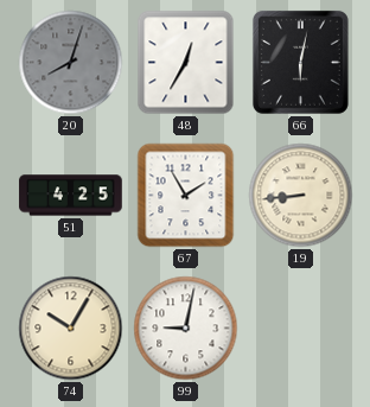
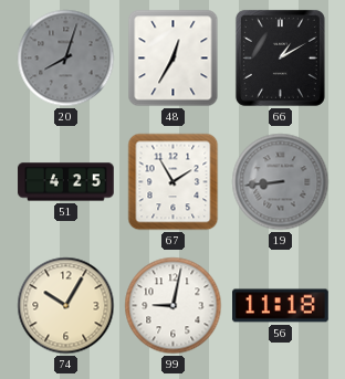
66: 6:02 -> 1:10
19 dial: cream -> grey
56: none -> 11:18
